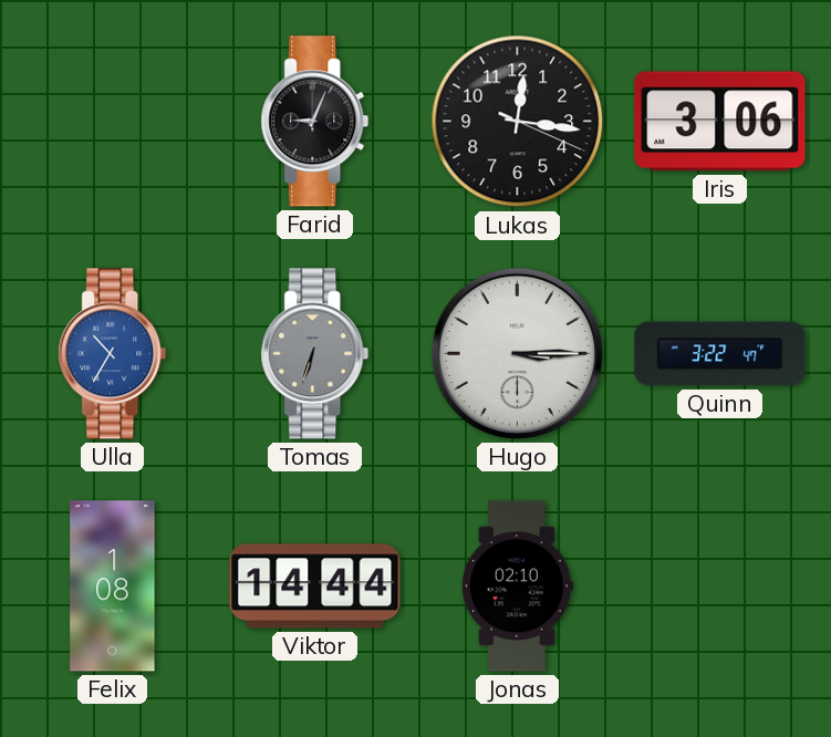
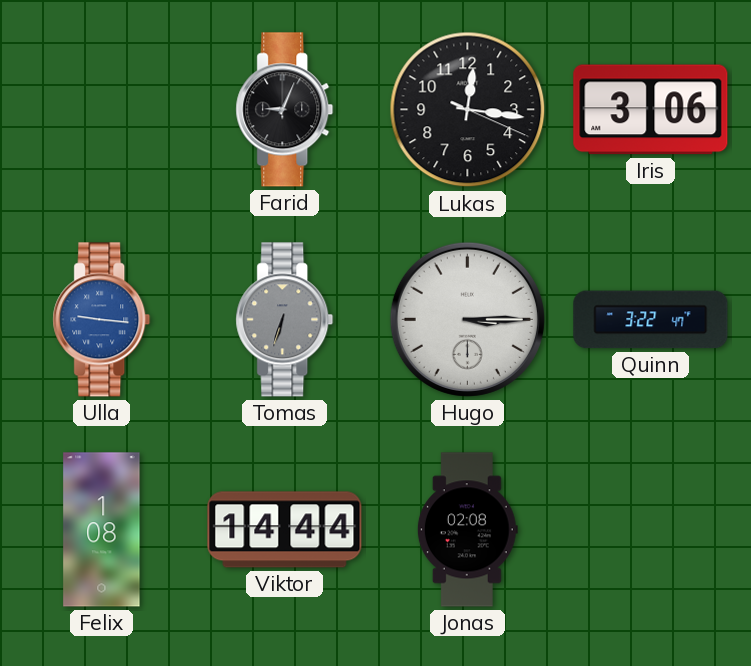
Ulla: 10:35 -> 9:16
Jonas: 02:10 -> 02:08
